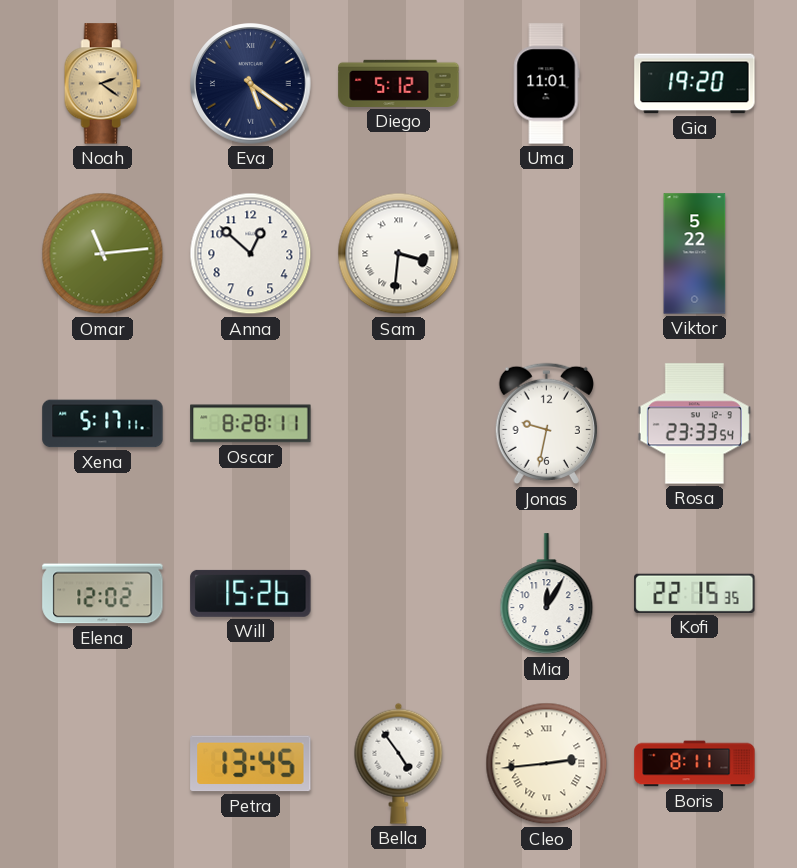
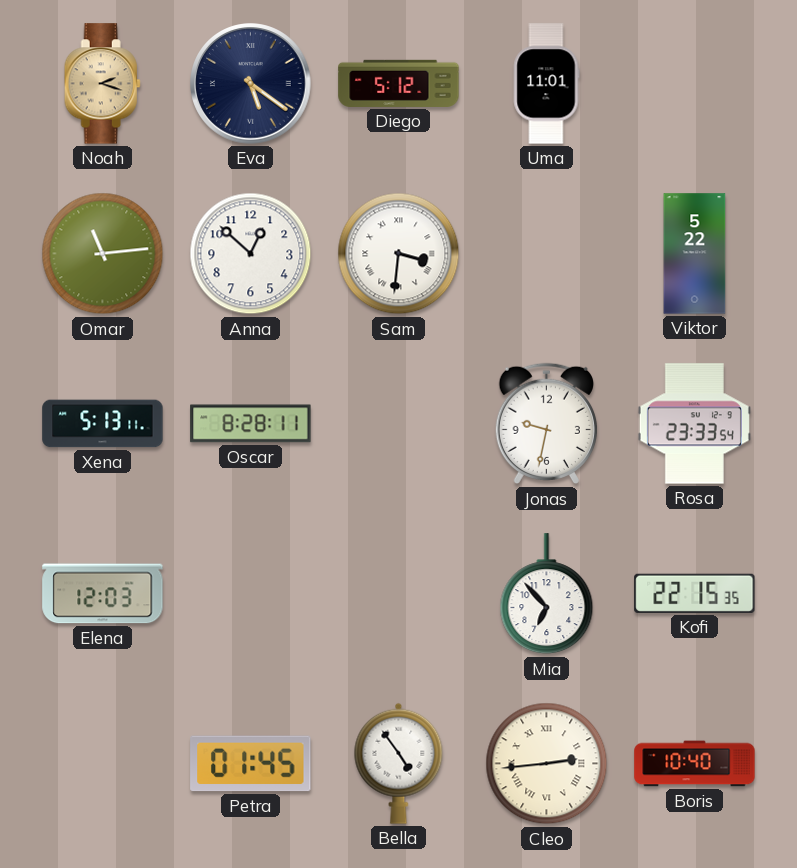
Noah: 2:21 -> 2:18
Gia: 19:20 -> none
Xena: 5:17 -> 5:13
Elena: 12:02 -> 12:03
Will: 15:26 -> none
Mia: 12:05 -> 6:53
Petra: 13:45 -> 01:45
Boris: 8:11 -> 10:40
